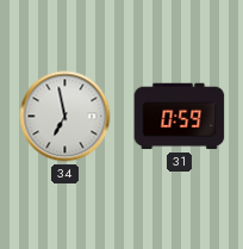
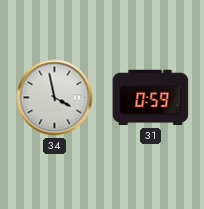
34: 6:58 -> 3:58
